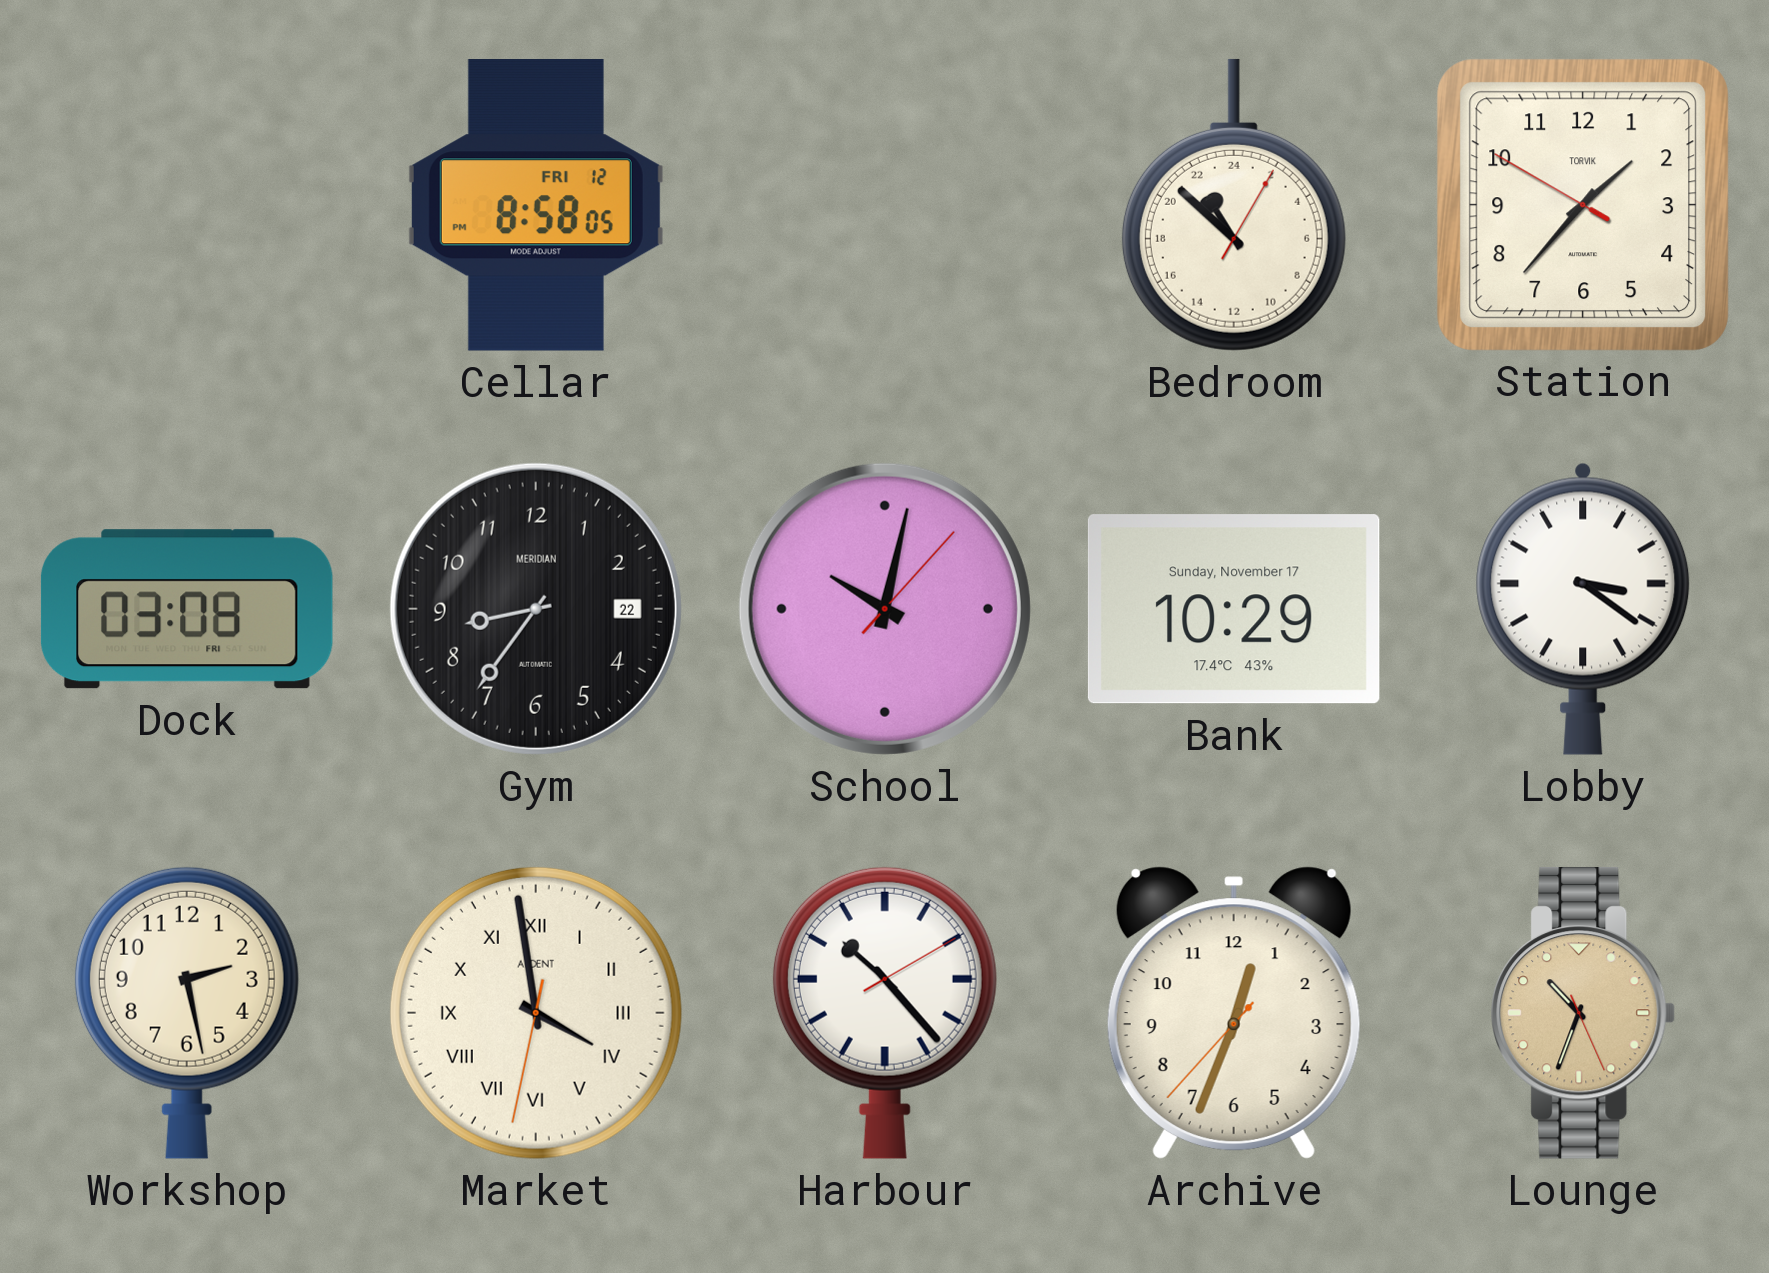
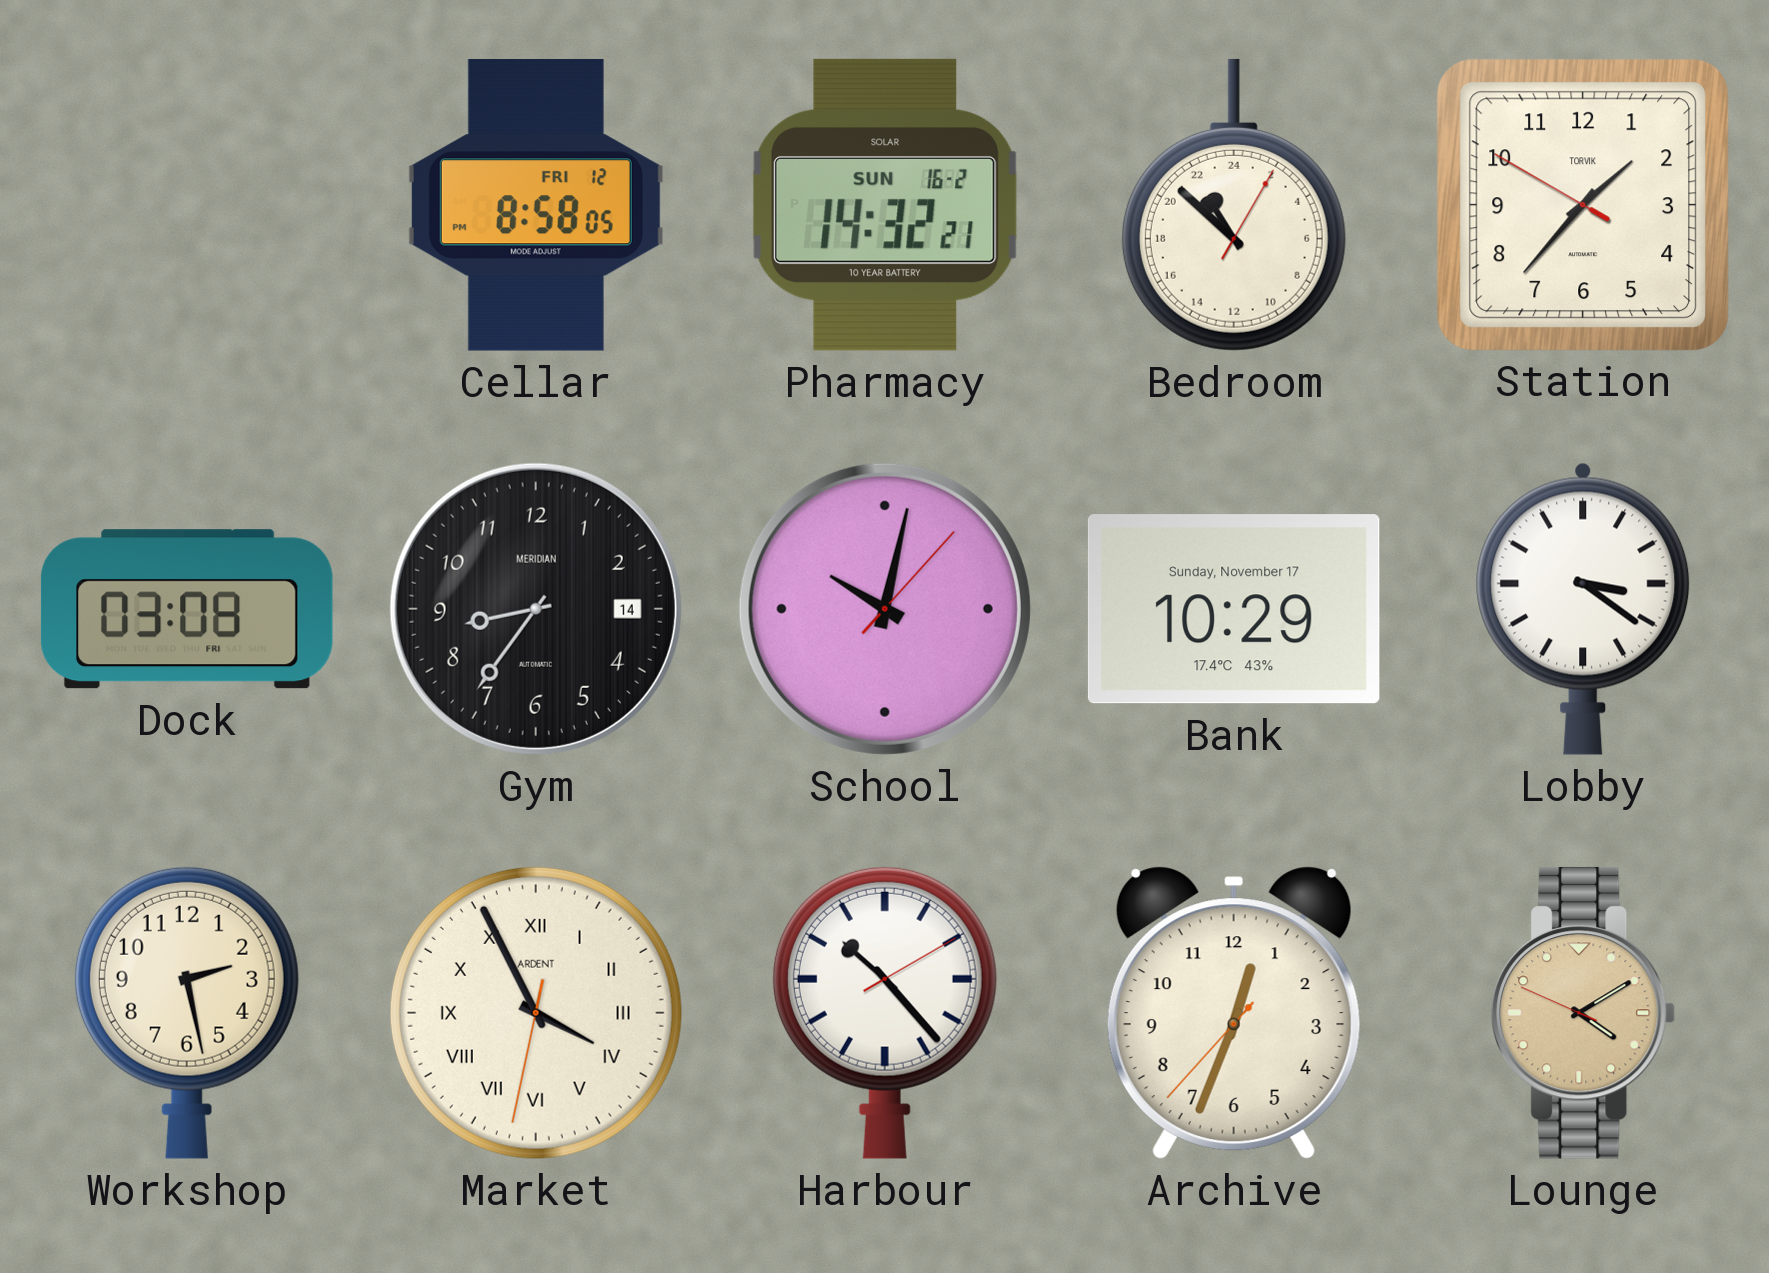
Pharmacy: none -> 14:32
Gym date: 22 -> 14
Market: 3:58 -> 3:55
Lounge: 10:33 -> 4:09
